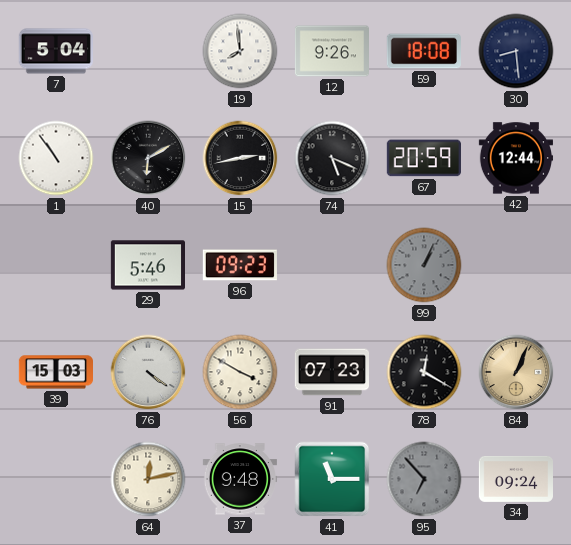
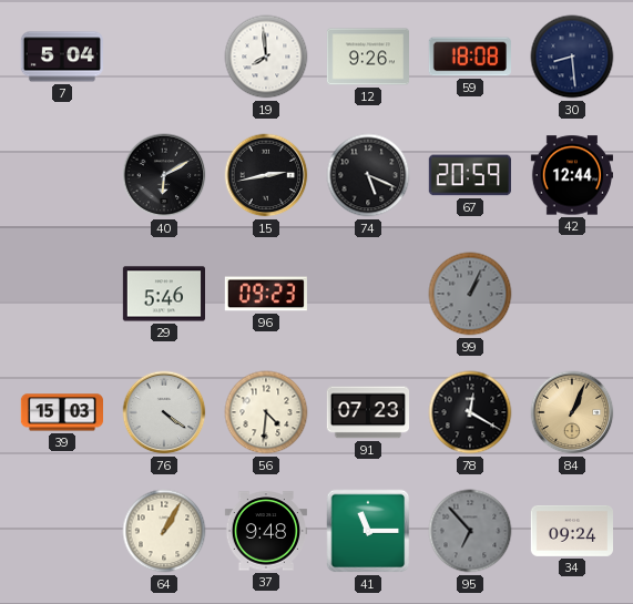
1: 10:54 -> none
56: 3:50 -> 4:31
64: 12:13 -> 1:05
